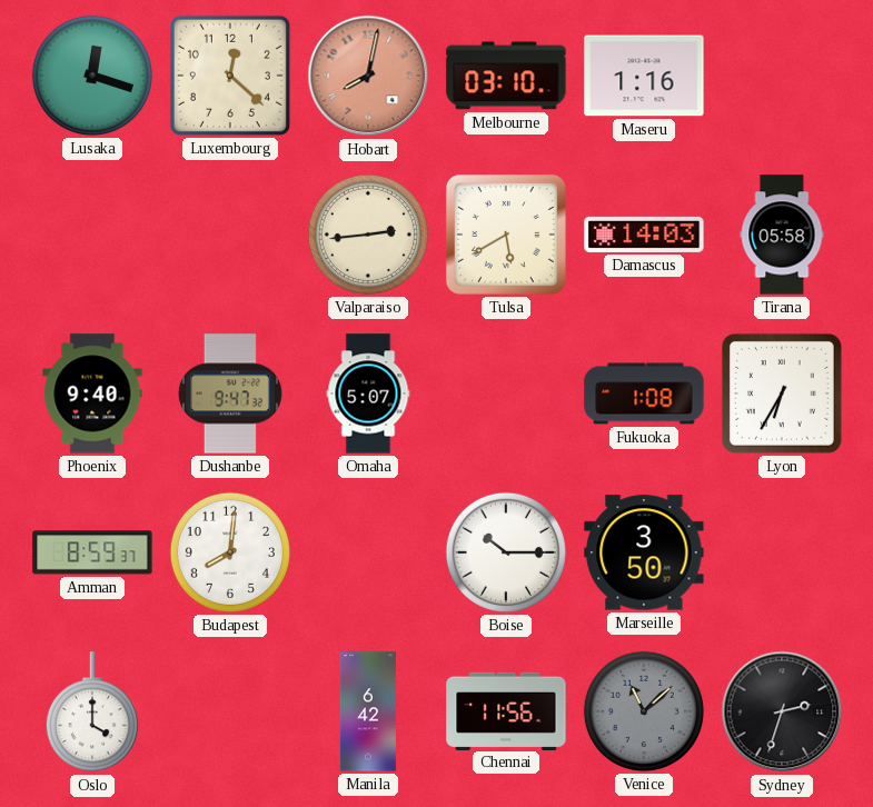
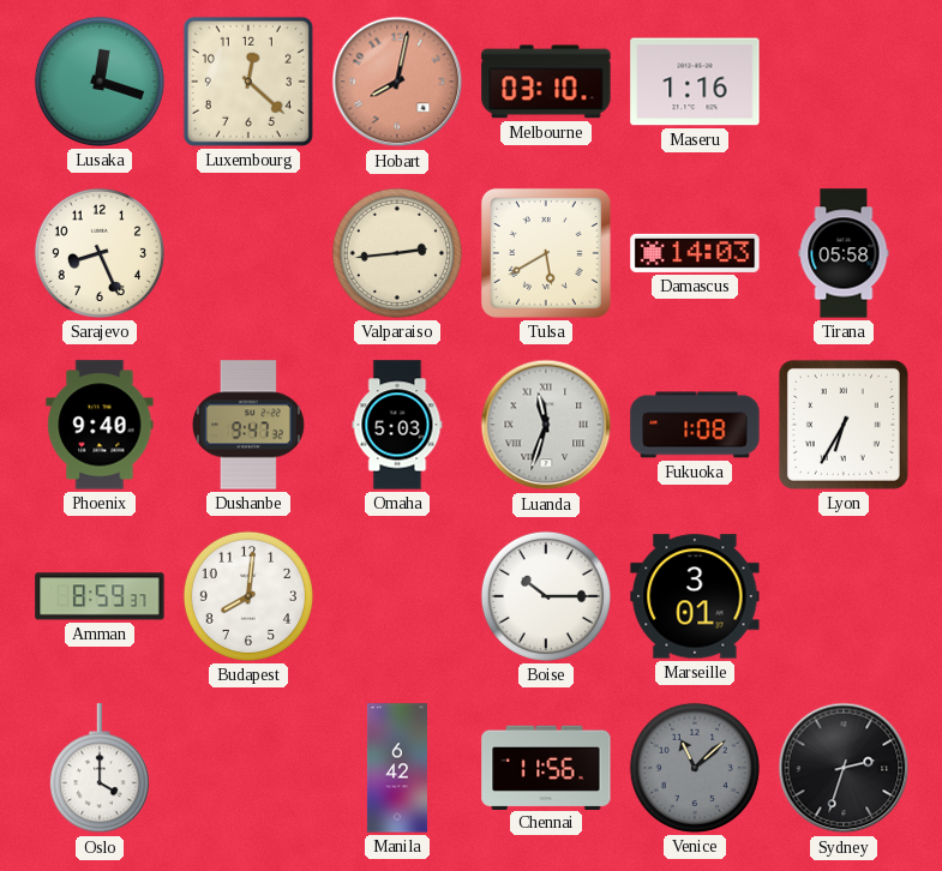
Sarajevo: none -> 8:26
Omaha: 5:07 -> 5:03
Luanda: none -> 11:33
Marseille: 3:50 -> 3:01
